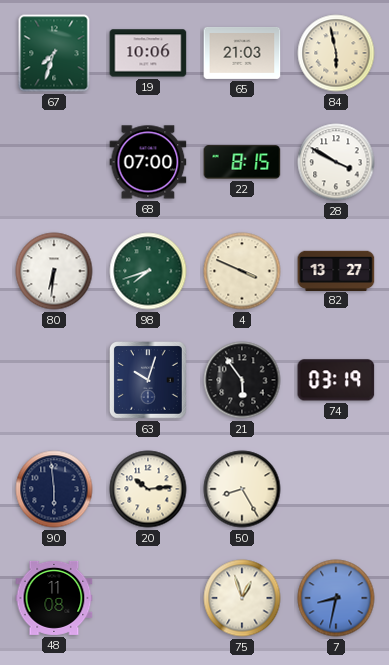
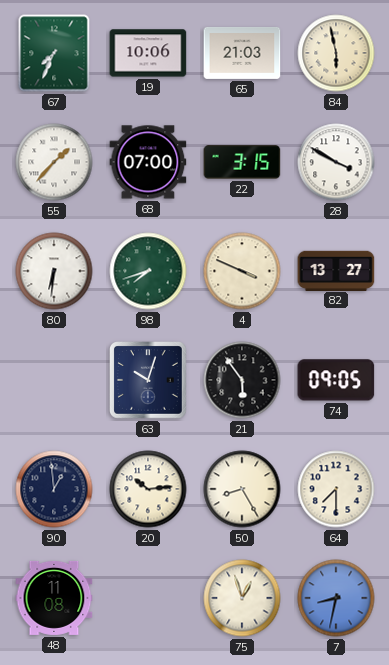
67: 7:33 -> 7:34
55: none -> 1:37
22: 8:15 -> 3:15
74: 03:19 -> 09:05
90: 5:59 -> 12:59
64: none -> 7:30
